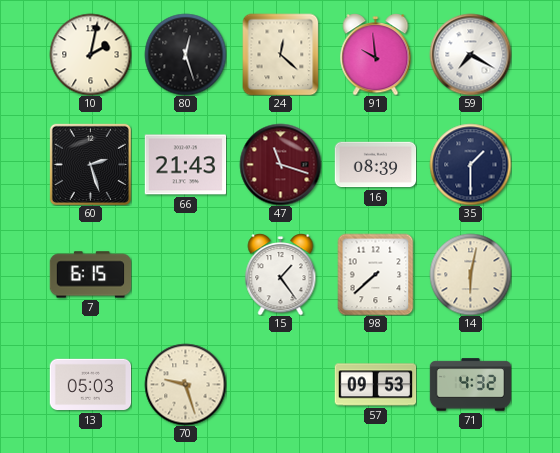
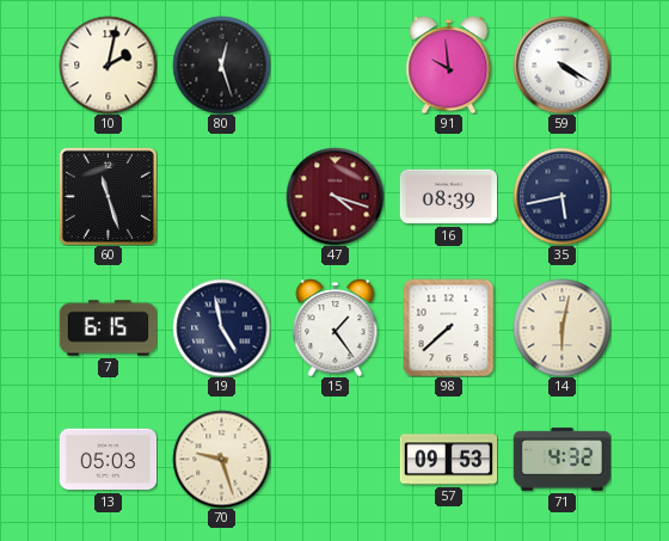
24: 12:22 -> none
59: 7:20 -> 4:20
60: 2:27 -> 11:27
66: 21:43 -> none
47: 11:18 -> 4:18
35: 1:30 -> 5:43
19: none -> 4:58
